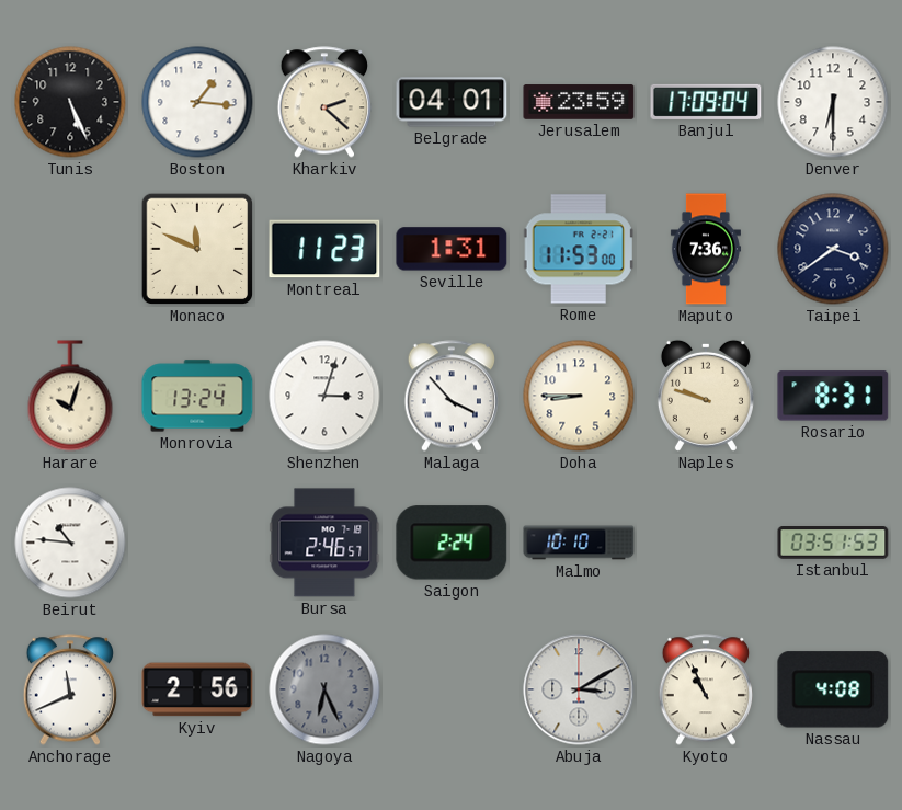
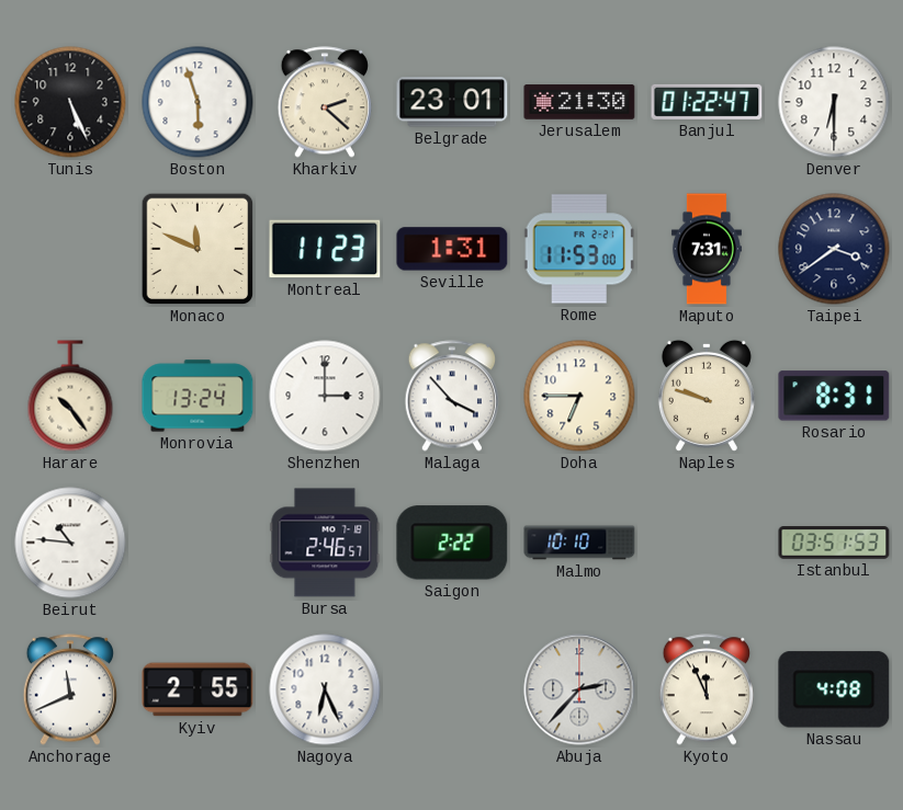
Boston: 1:16 -> 5:57
Belgrade: 04:01 -> 23:01
Jerusalem: 23:59 -> 21:30
Banjul: 17:09 -> 01:22
Maputo: 7:36 -> 7:31
Harare: 10:03 -> 10:24
Shenzhen: 3:03 -> 3:00
Doha: 8:45 -> 6:45
Saigon: 2:24 -> 2:22
Kyiv: 2:56 -> 2:55
Nagoya dial: grey -> white
Abuja: 3:10 -> 2:37
Kyoto: 10:56 -> 11:56
